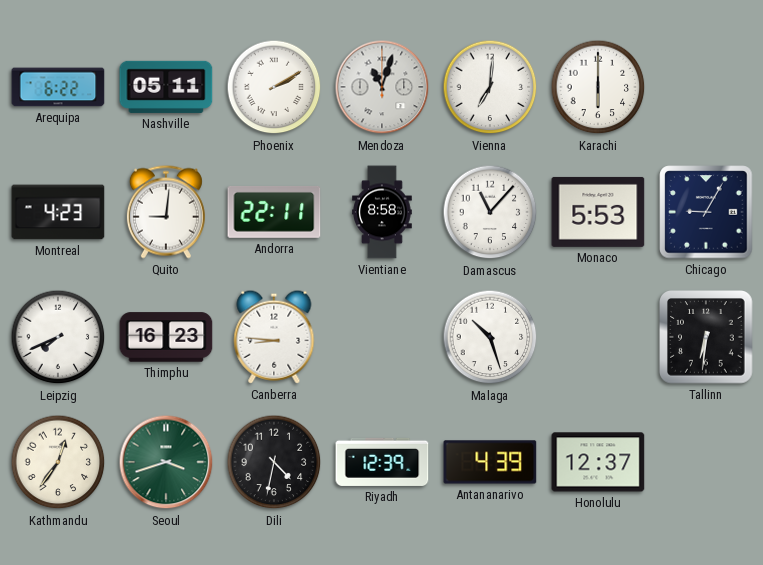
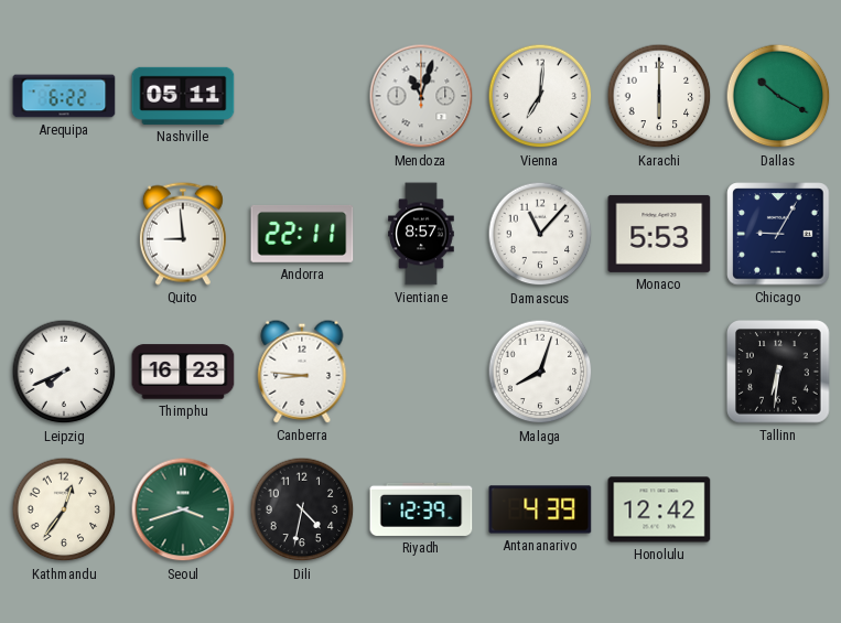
Phoenix: 2:10 -> none
Dallas: none -> 10:20
Montreal: 4:23 -> none
Quito: 9:01 -> 8:59
Vientiane: 8:58 -> 8:57
Malaga: 10:27 -> 8:03
Honolulu: 12:37 -> 12:42
